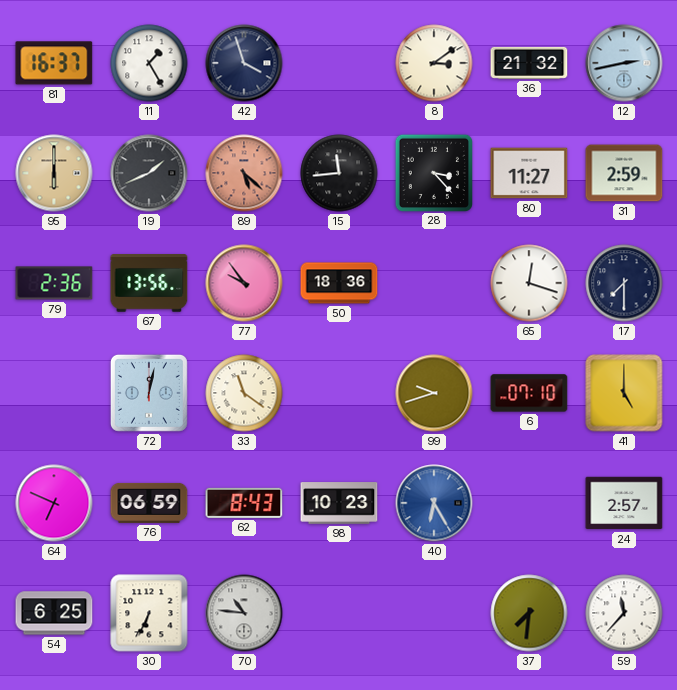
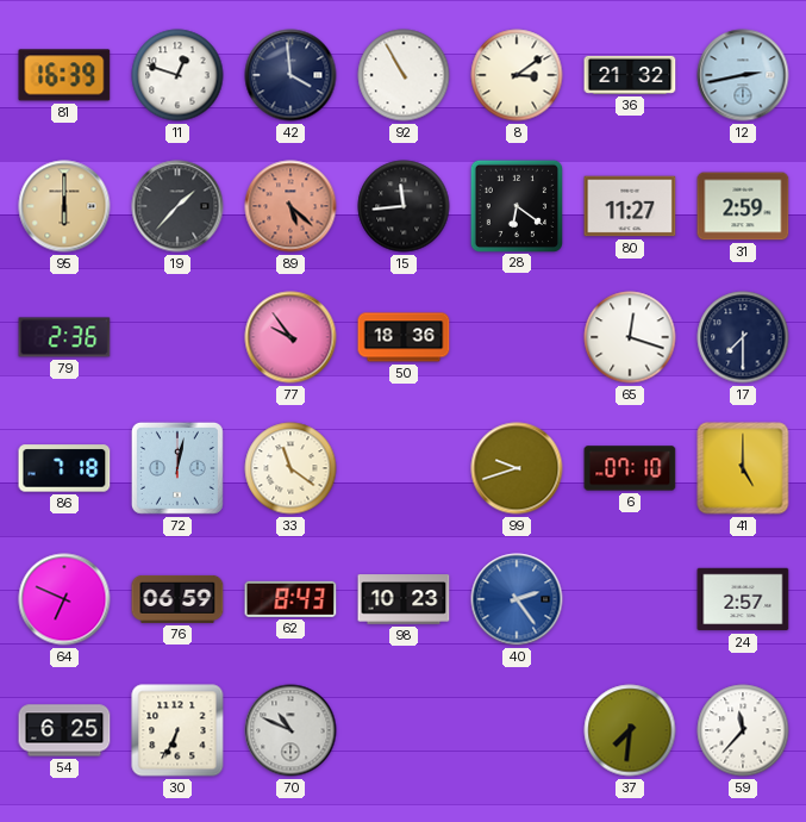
81: 16:37 -> 16:39
11: 1:25 -> 12:48
42: 3:57 -> 3:59
92: none -> 10:55
19: 1:41 -> 1:37
28: 3:23 -> 6:21
67: 13:56 -> none
86: none -> 7:18
40: 6:25 -> 2:24
70: 10:46 -> 10:49
